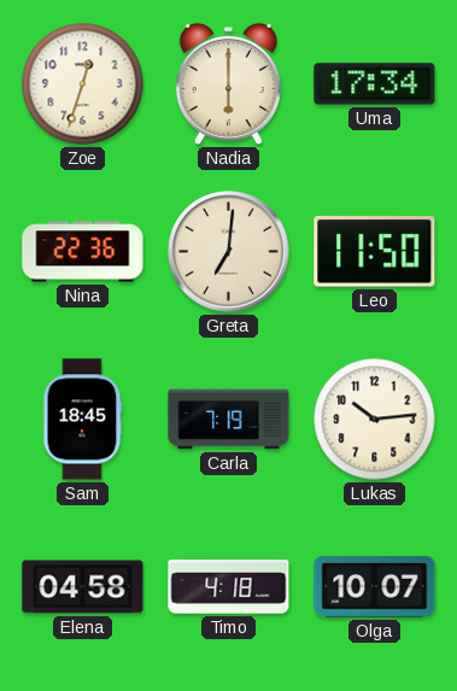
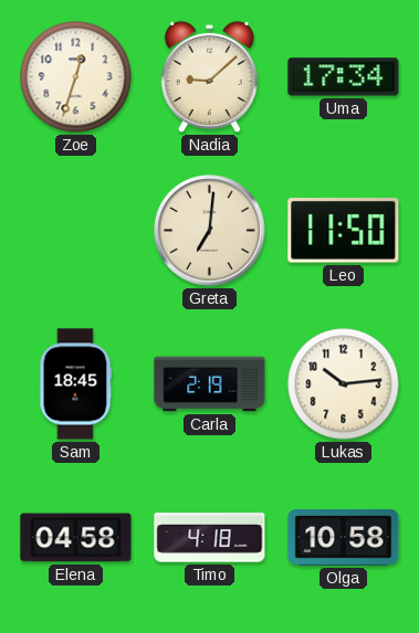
Nadia: 6:00 -> 9:08
Nina: 22:36 -> none
Carla: 7:19 -> 2:19
Olga: 10:07 -> 10:58
